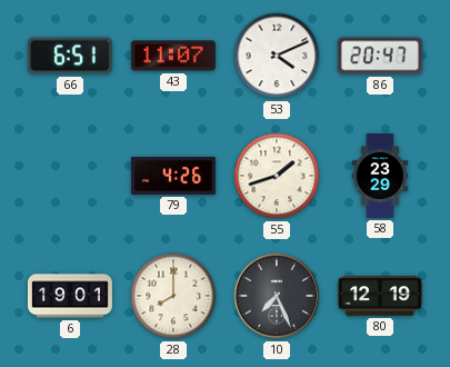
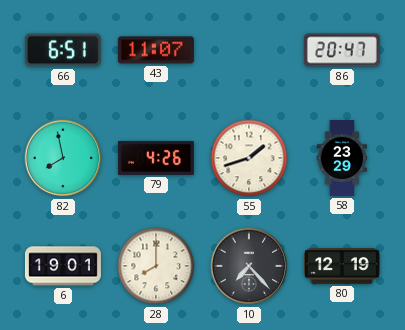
53: 4:11 -> none
82: none -> 7:58
10: 7:26 -> 7:23
